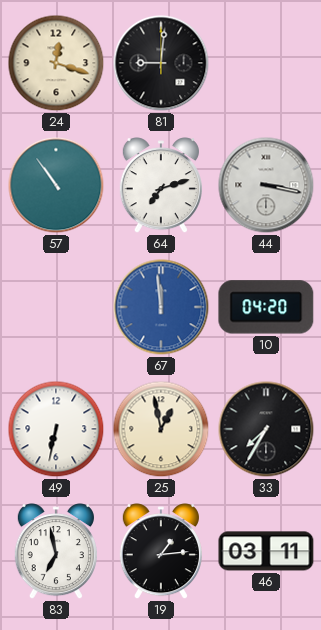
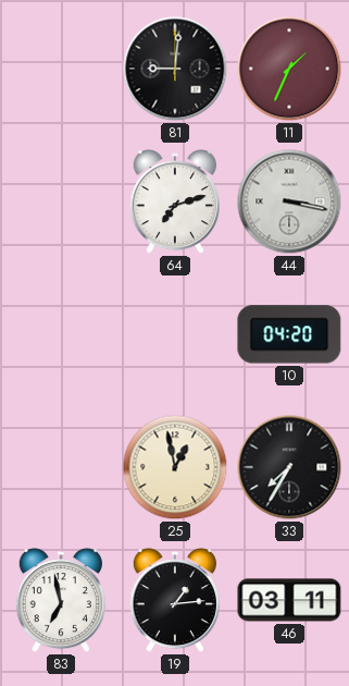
24: 12:18 -> none
11: none -> 1:34
57: 10:54 -> none
67: 11:59 -> none
49: 6:32 -> none
